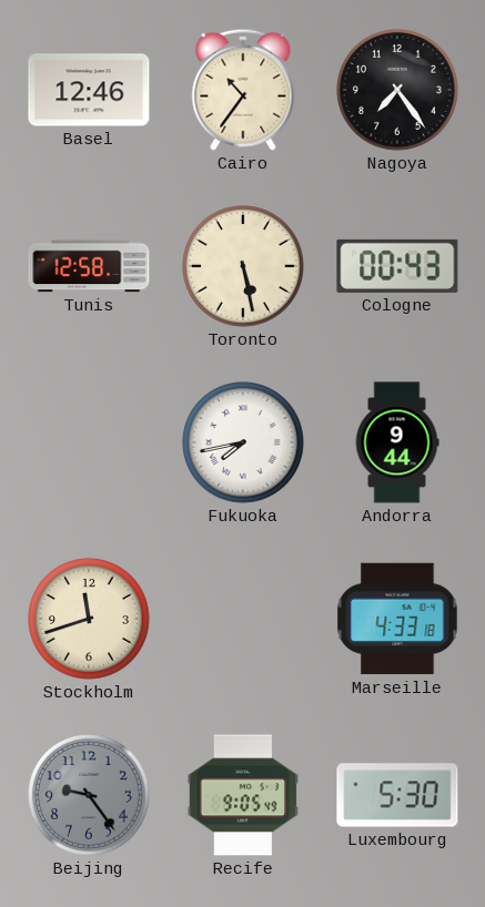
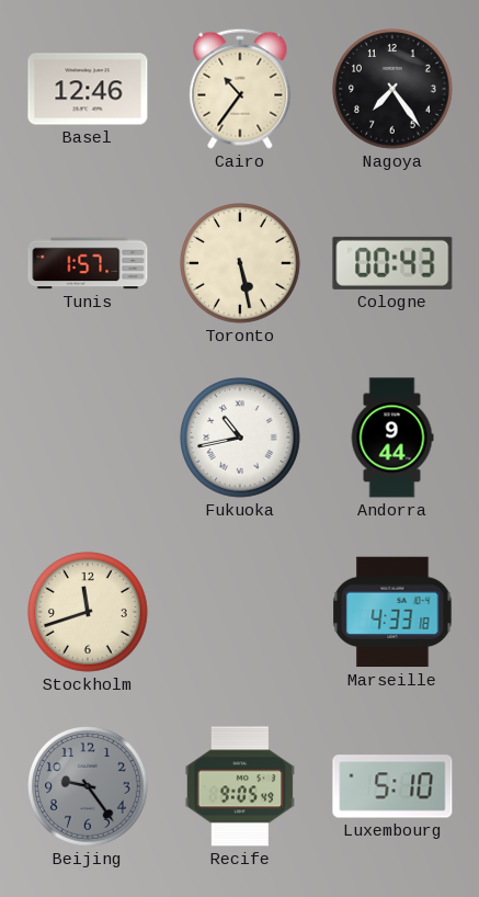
Tunis: 12:58 -> 1:57
Fukuoka: 7:43 -> 10:43
Luxembourg: 5:30 -> 5:10
